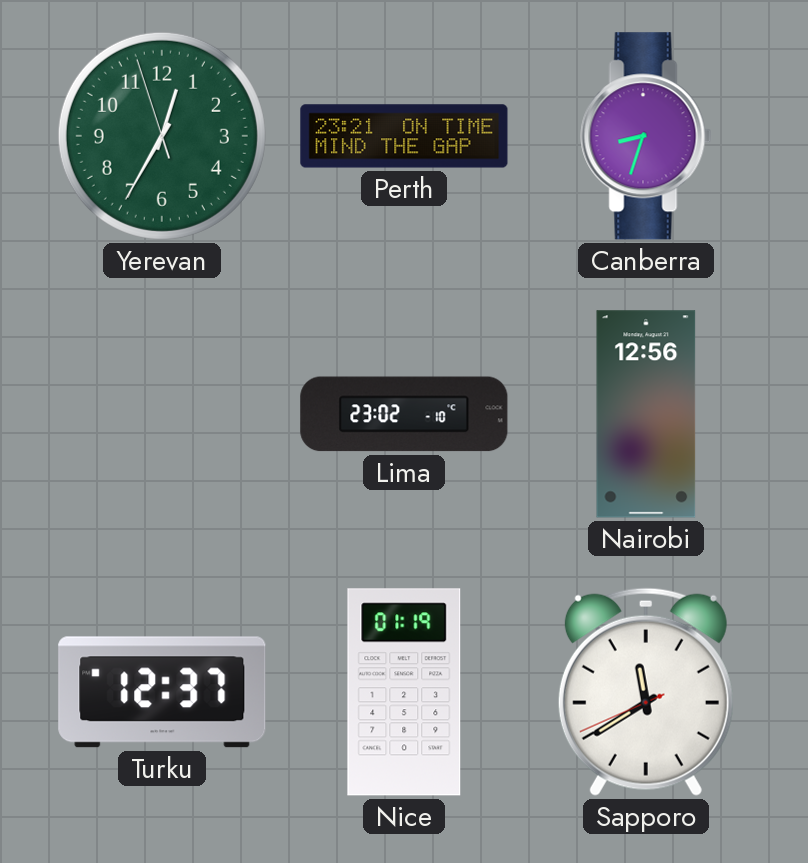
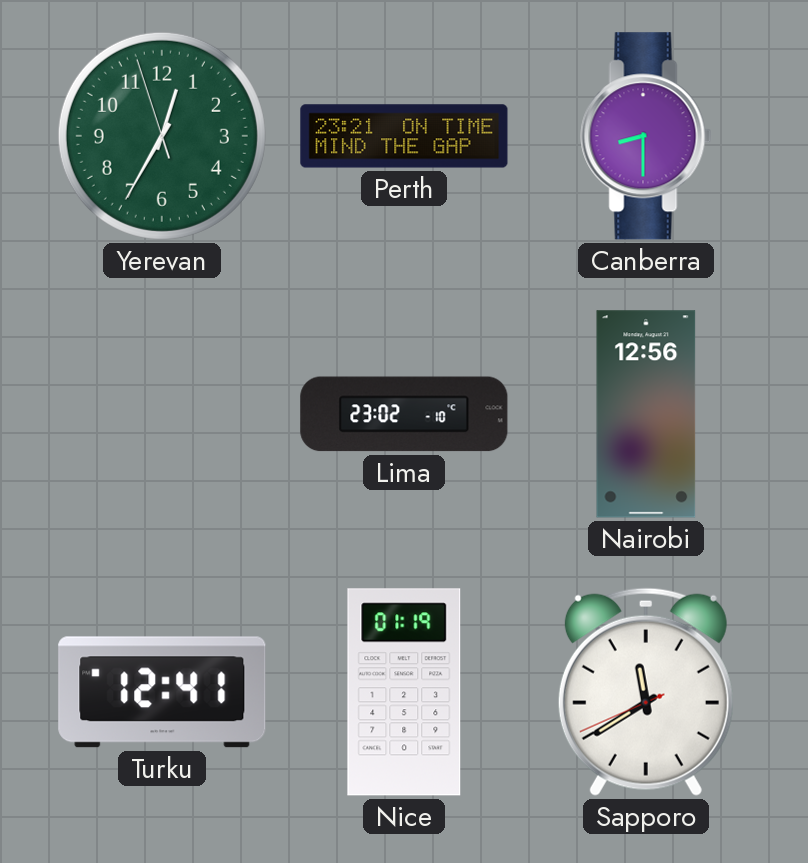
Canberra: 8:33 -> 8:30
Turku: 12:37 -> 12:41
